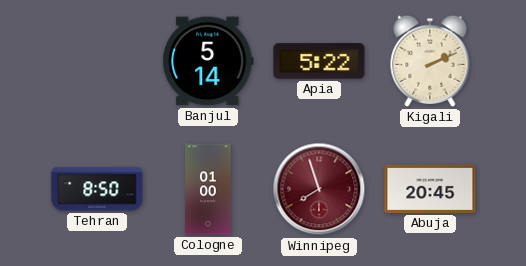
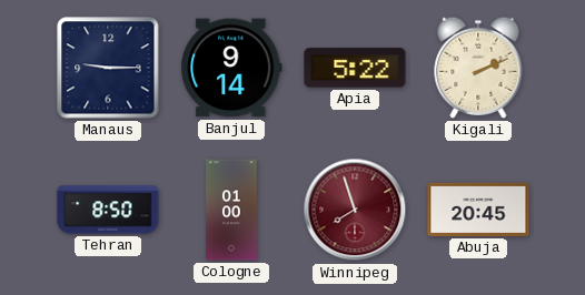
Manaus: none -> 9:15
Banjul: 5:14 -> 9:14
